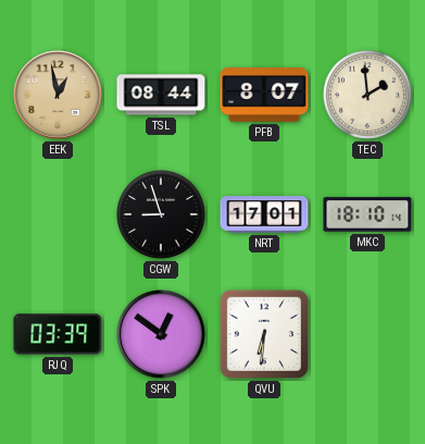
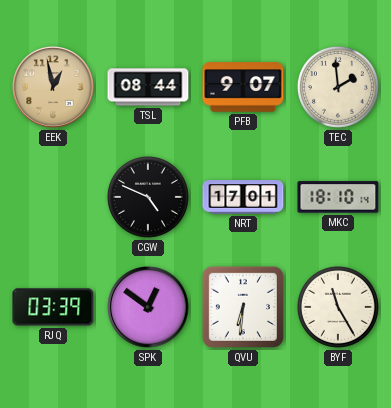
PFB: 8:07 -> 9:07
CGW: 8:57 -> 4:49
BYF: none -> 11:25
